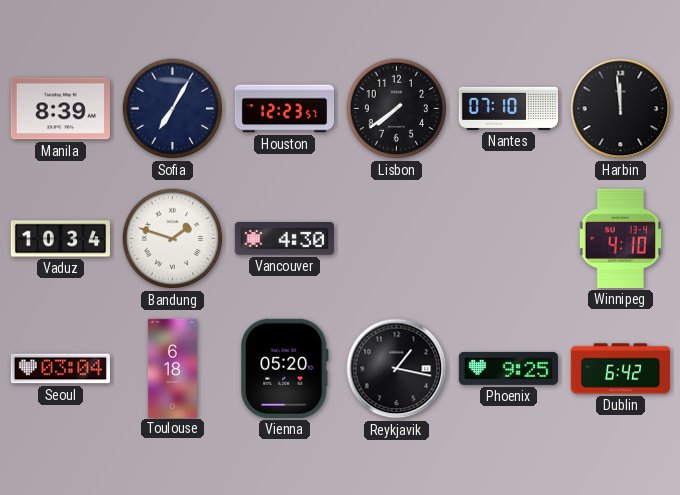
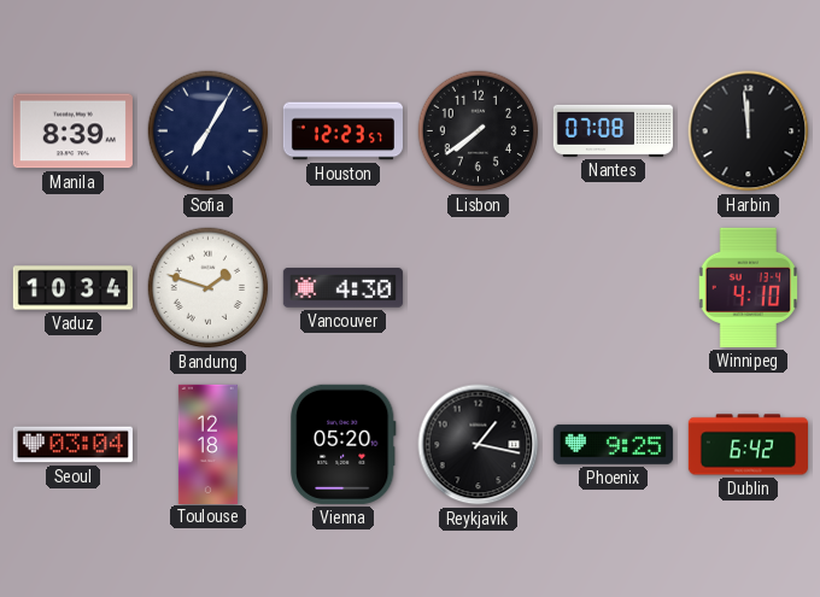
Nantes: 07:10 -> 07:08
Toulouse: 6:18 -> 12:18
